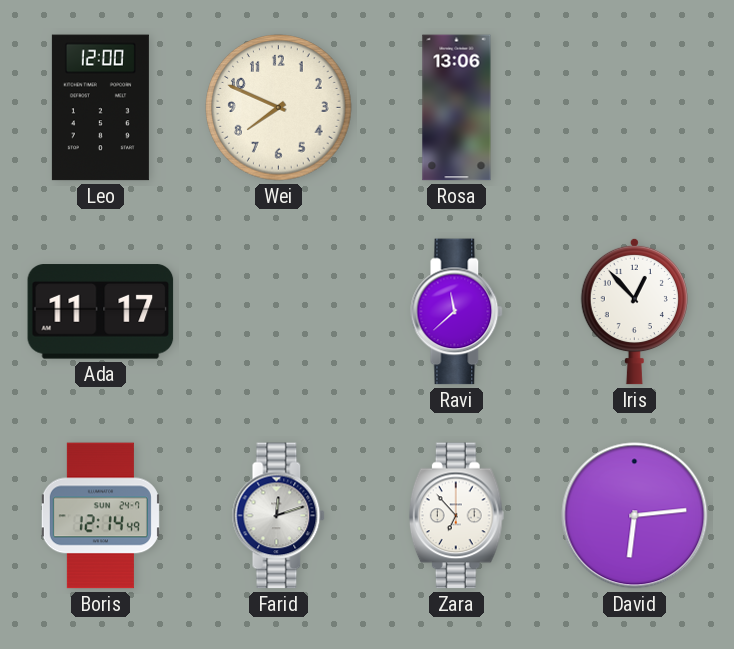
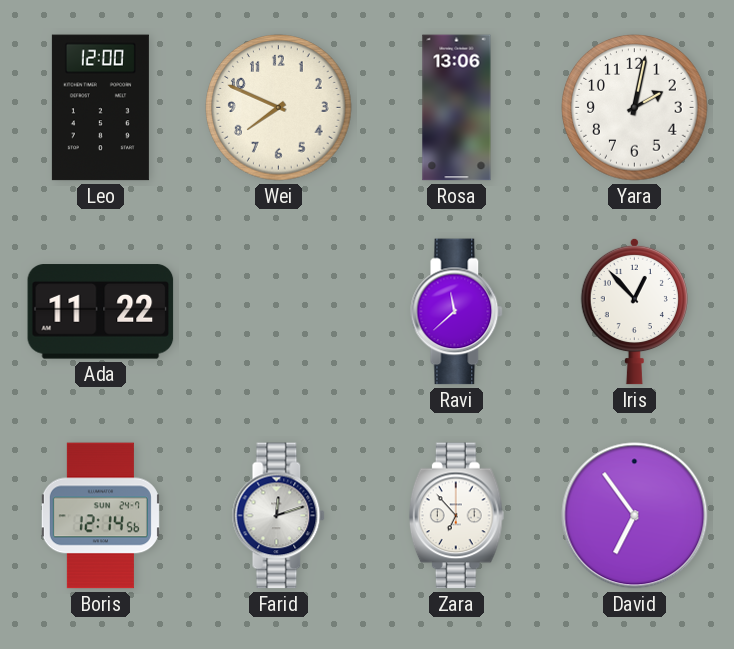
Yara: none -> 2:02
Ada: 11:17 -> 11:22
Boris: 12:14:49 -> 12:14:56
David: 6:14 -> 6:54
